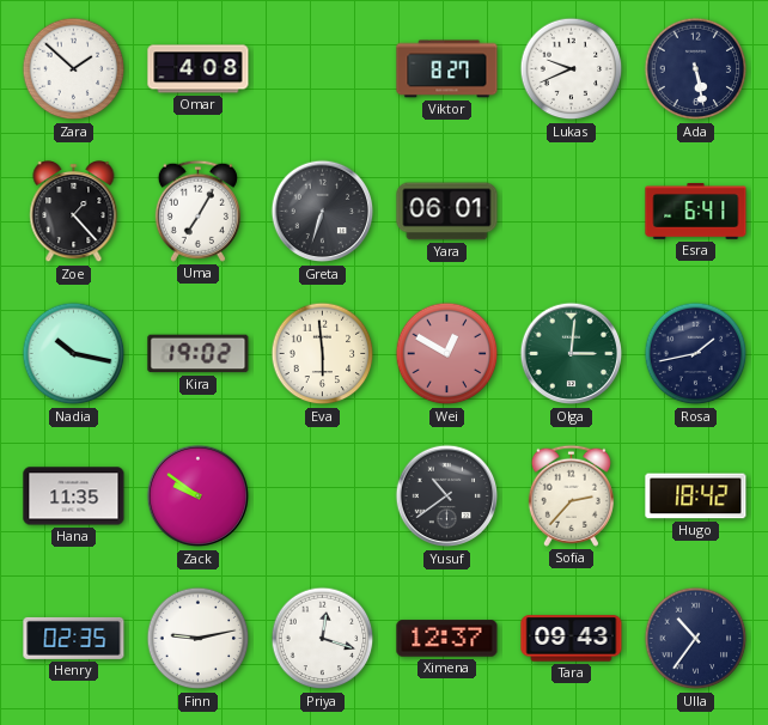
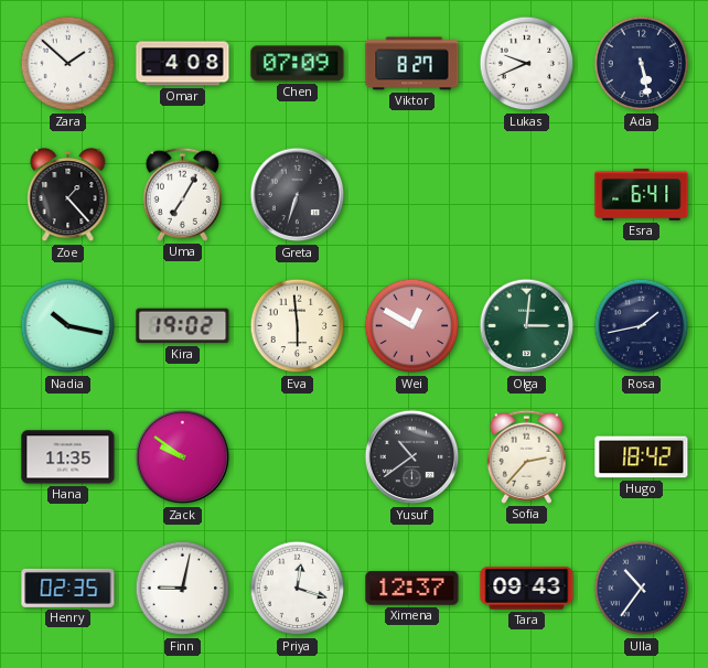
Chen: none -> 07:09
Yara: 06:01 -> none
Finn: 9:13 -> 9:02
